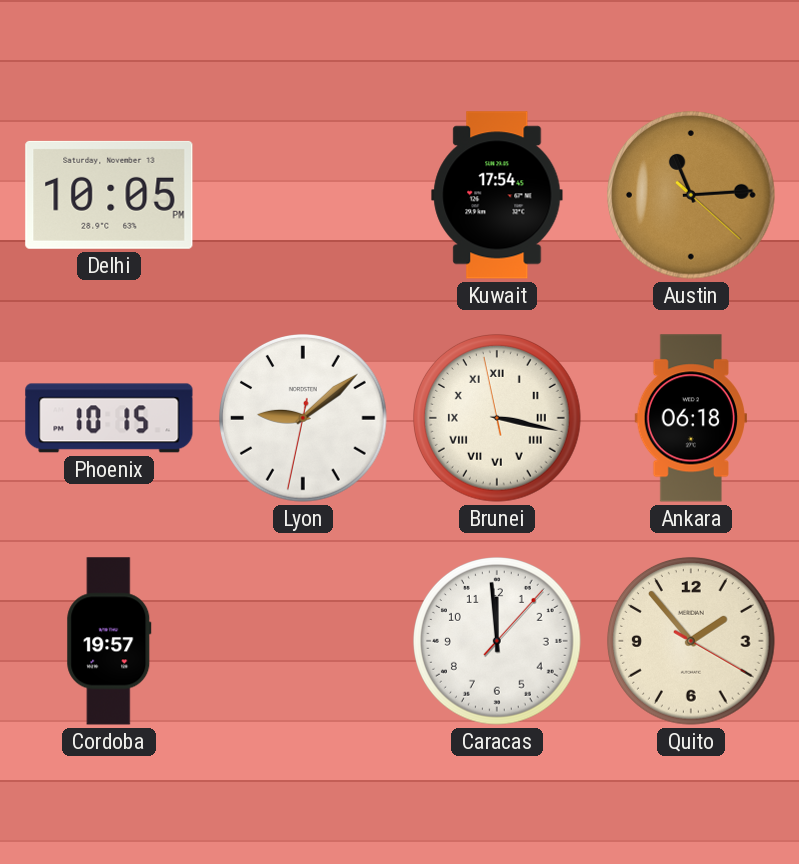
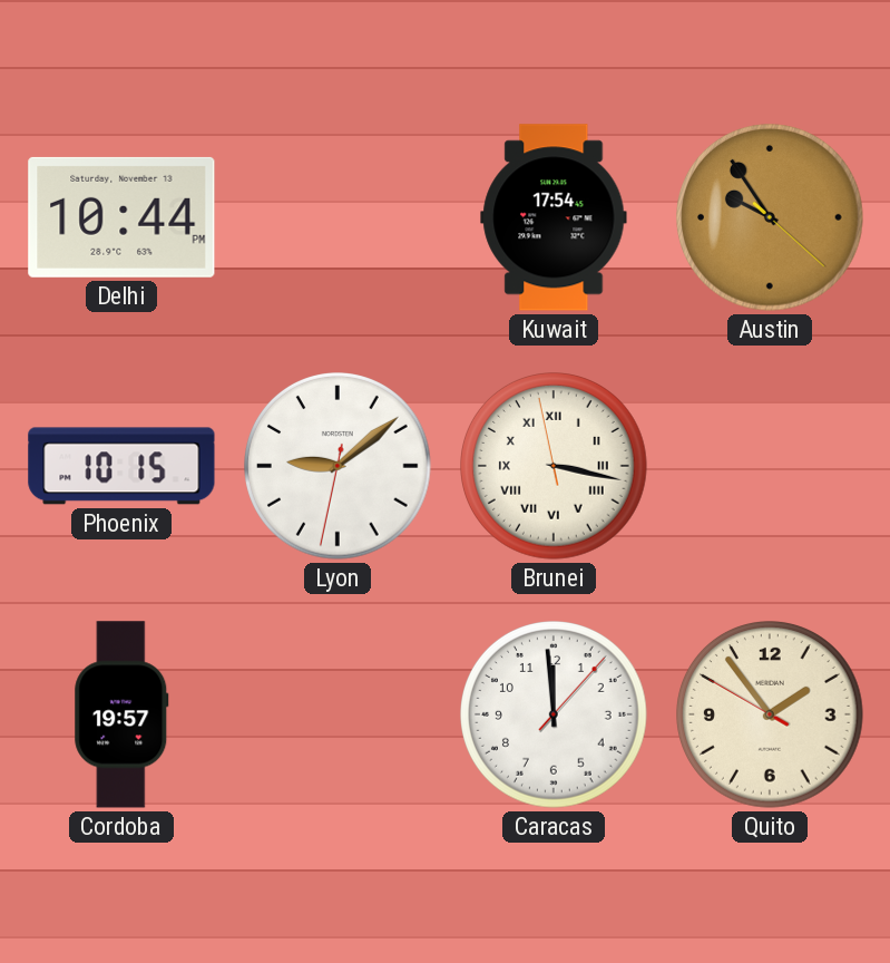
Delhi: 10:05 -> 10:44
Austin: 11:14 -> 9:54
Ankara: 06:18 -> none
Quito: 1:53:20 -> 1:53:50
